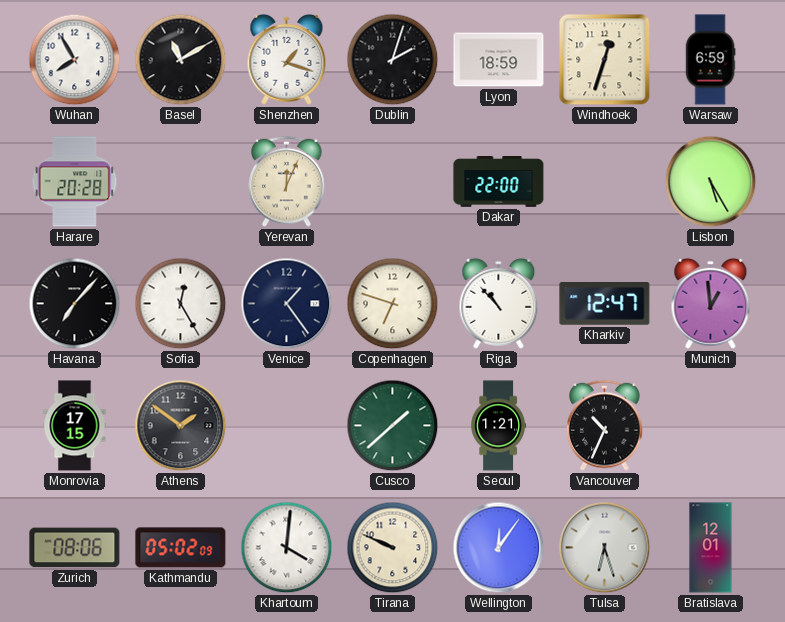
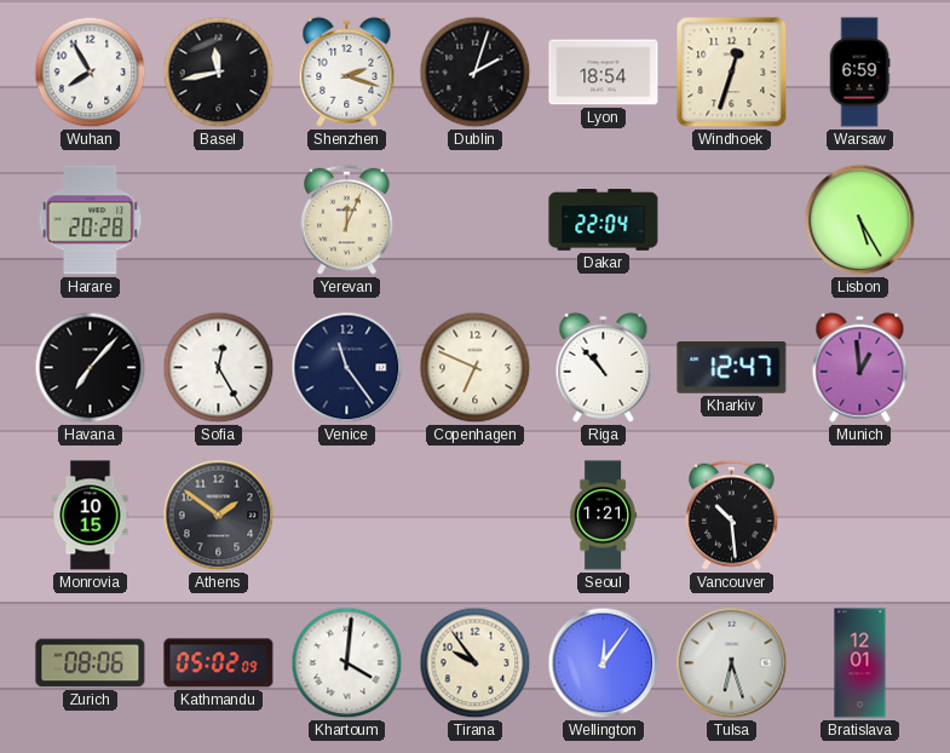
Basel: 11:10 -> 11:43
Shenzhen: 1:18 -> 2:18
Lyon: 18:59 -> 18:54
Dakar: 22:00 -> 22:04
Venice: 1:24 -> 11:24
Copenhagen: 6:48 -> 6:49
Monrovia: 17:15 -> 10:15
Cusco: 1:38 -> none
Vancouver: 10:34 -> 10:29
Tirana: 9:49 -> 9:54
